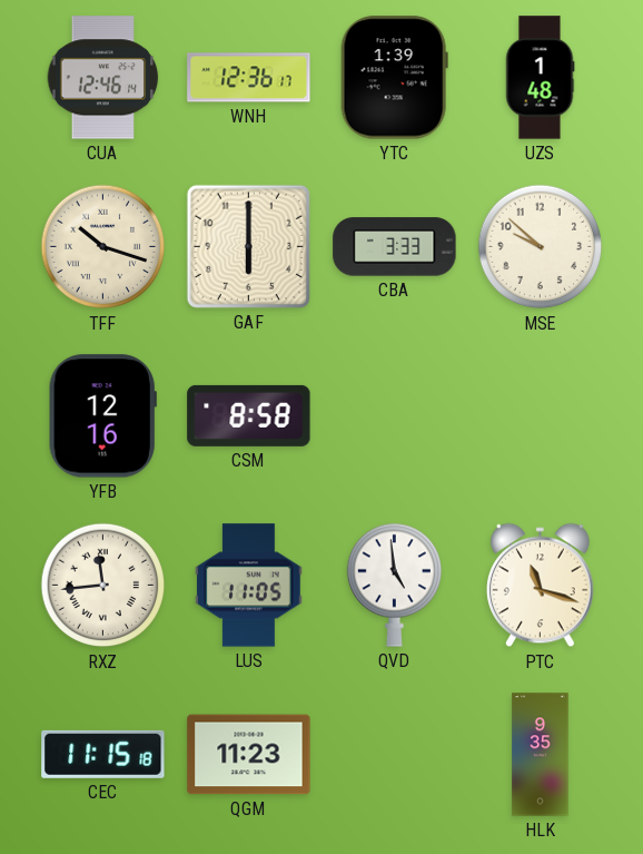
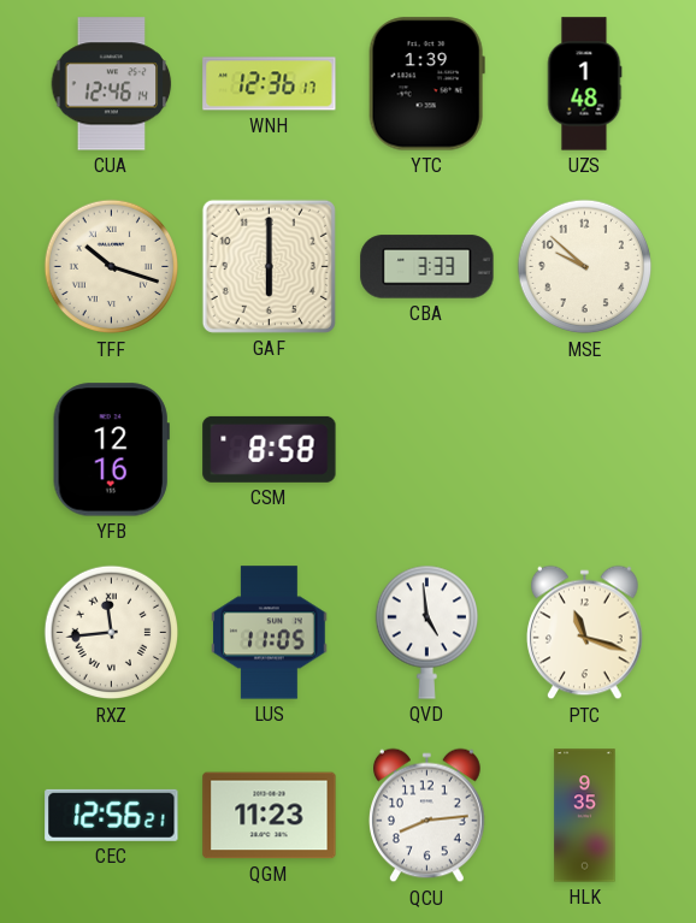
CEC: 11:15 -> 12:56
QCU: none -> 8:14
